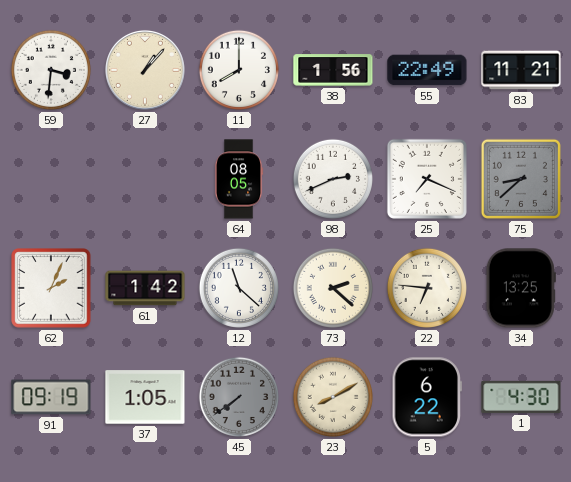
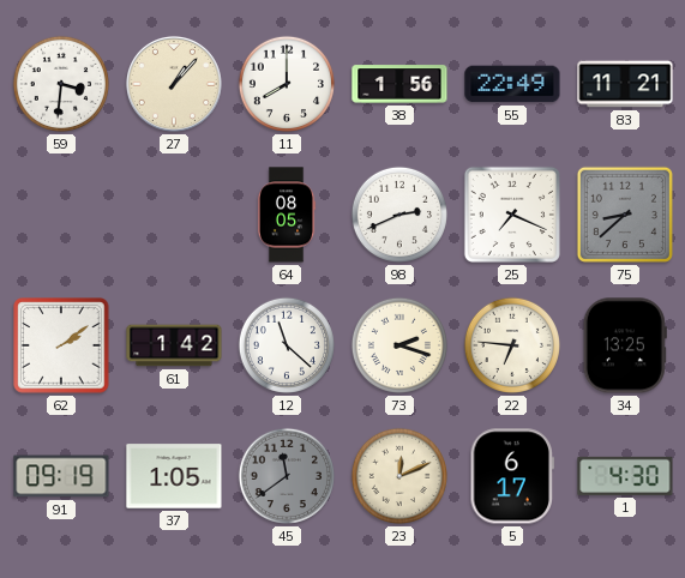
62: 2:04 -> 2:09
73: 2:22 -> 2:18
45: 7:39 -> 11:39
23: 8:10 -> 12:11
5: 6:22 -> 6:17
